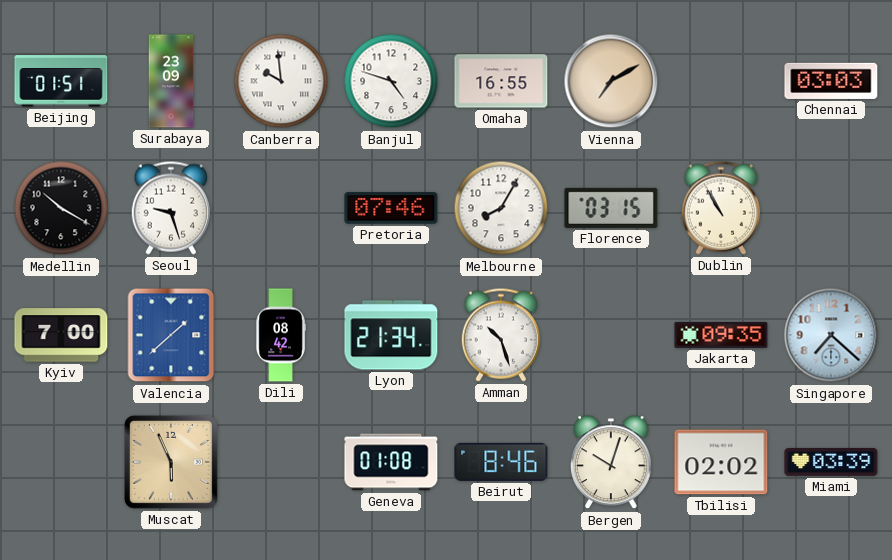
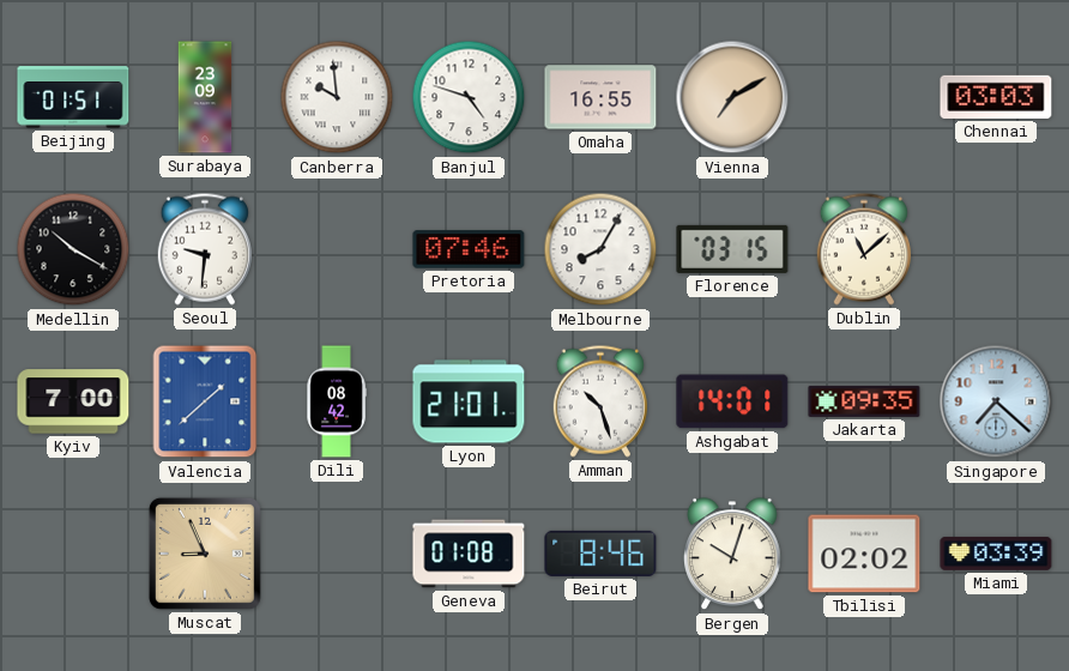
Seoul: 9:27 -> 9:31
Dublin: 10:55 -> 11:08
Lyon: 21:34 -> 21:01
Ashgabat: none -> 14:01
Muscat: 5:56 -> 8:56
